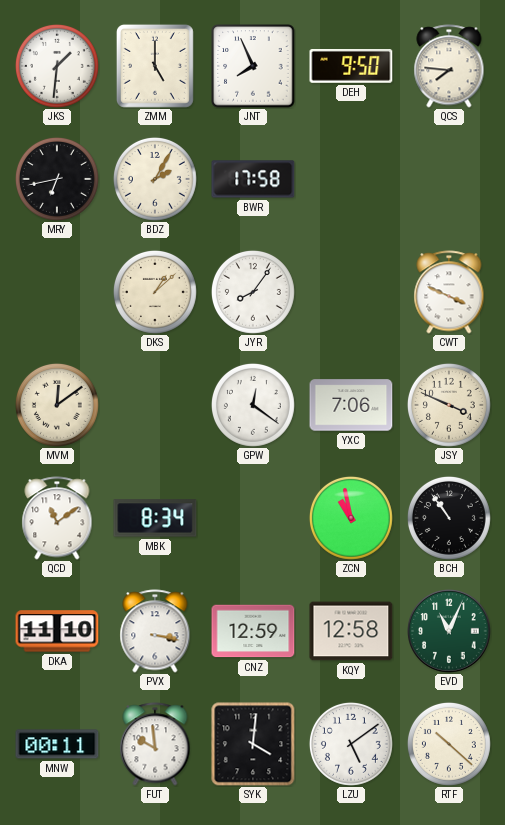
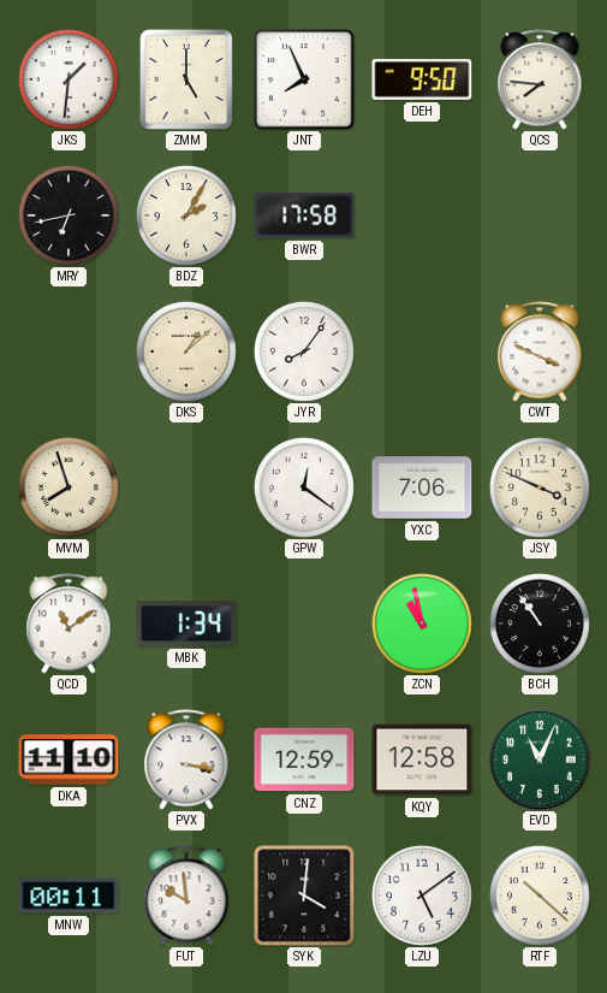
MVM: 12:09 -> 7:57
MBK: 8:34 -> 1:34
